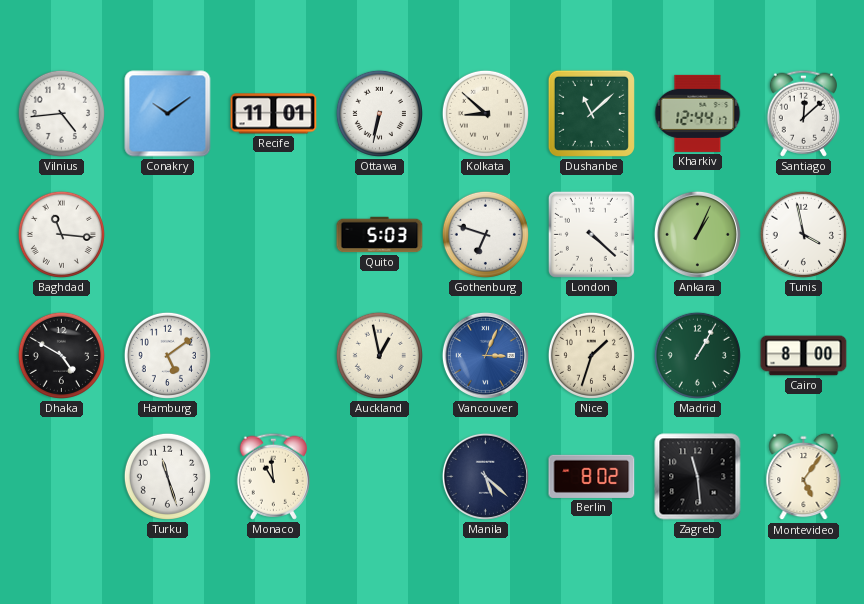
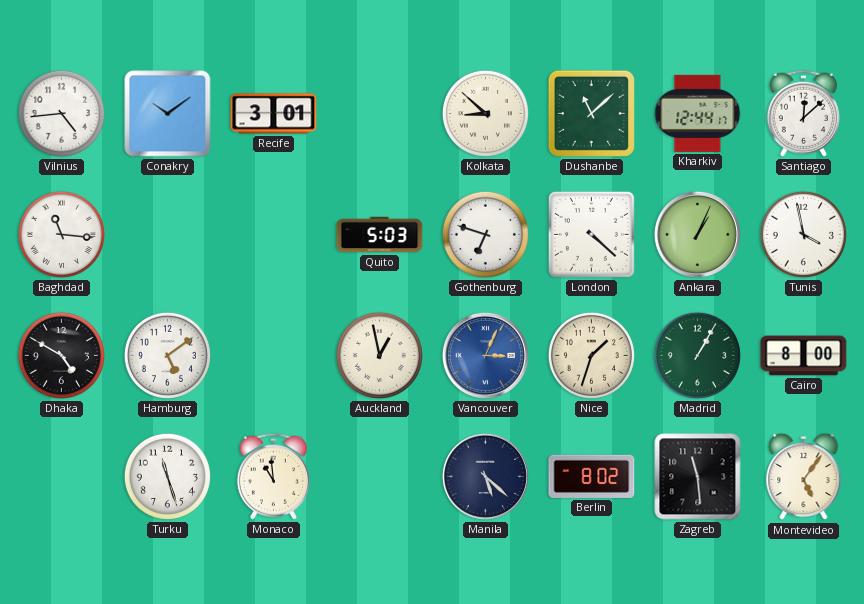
Recife: 11:01 -> 3:01
Ottawa: 6:32 -> none
